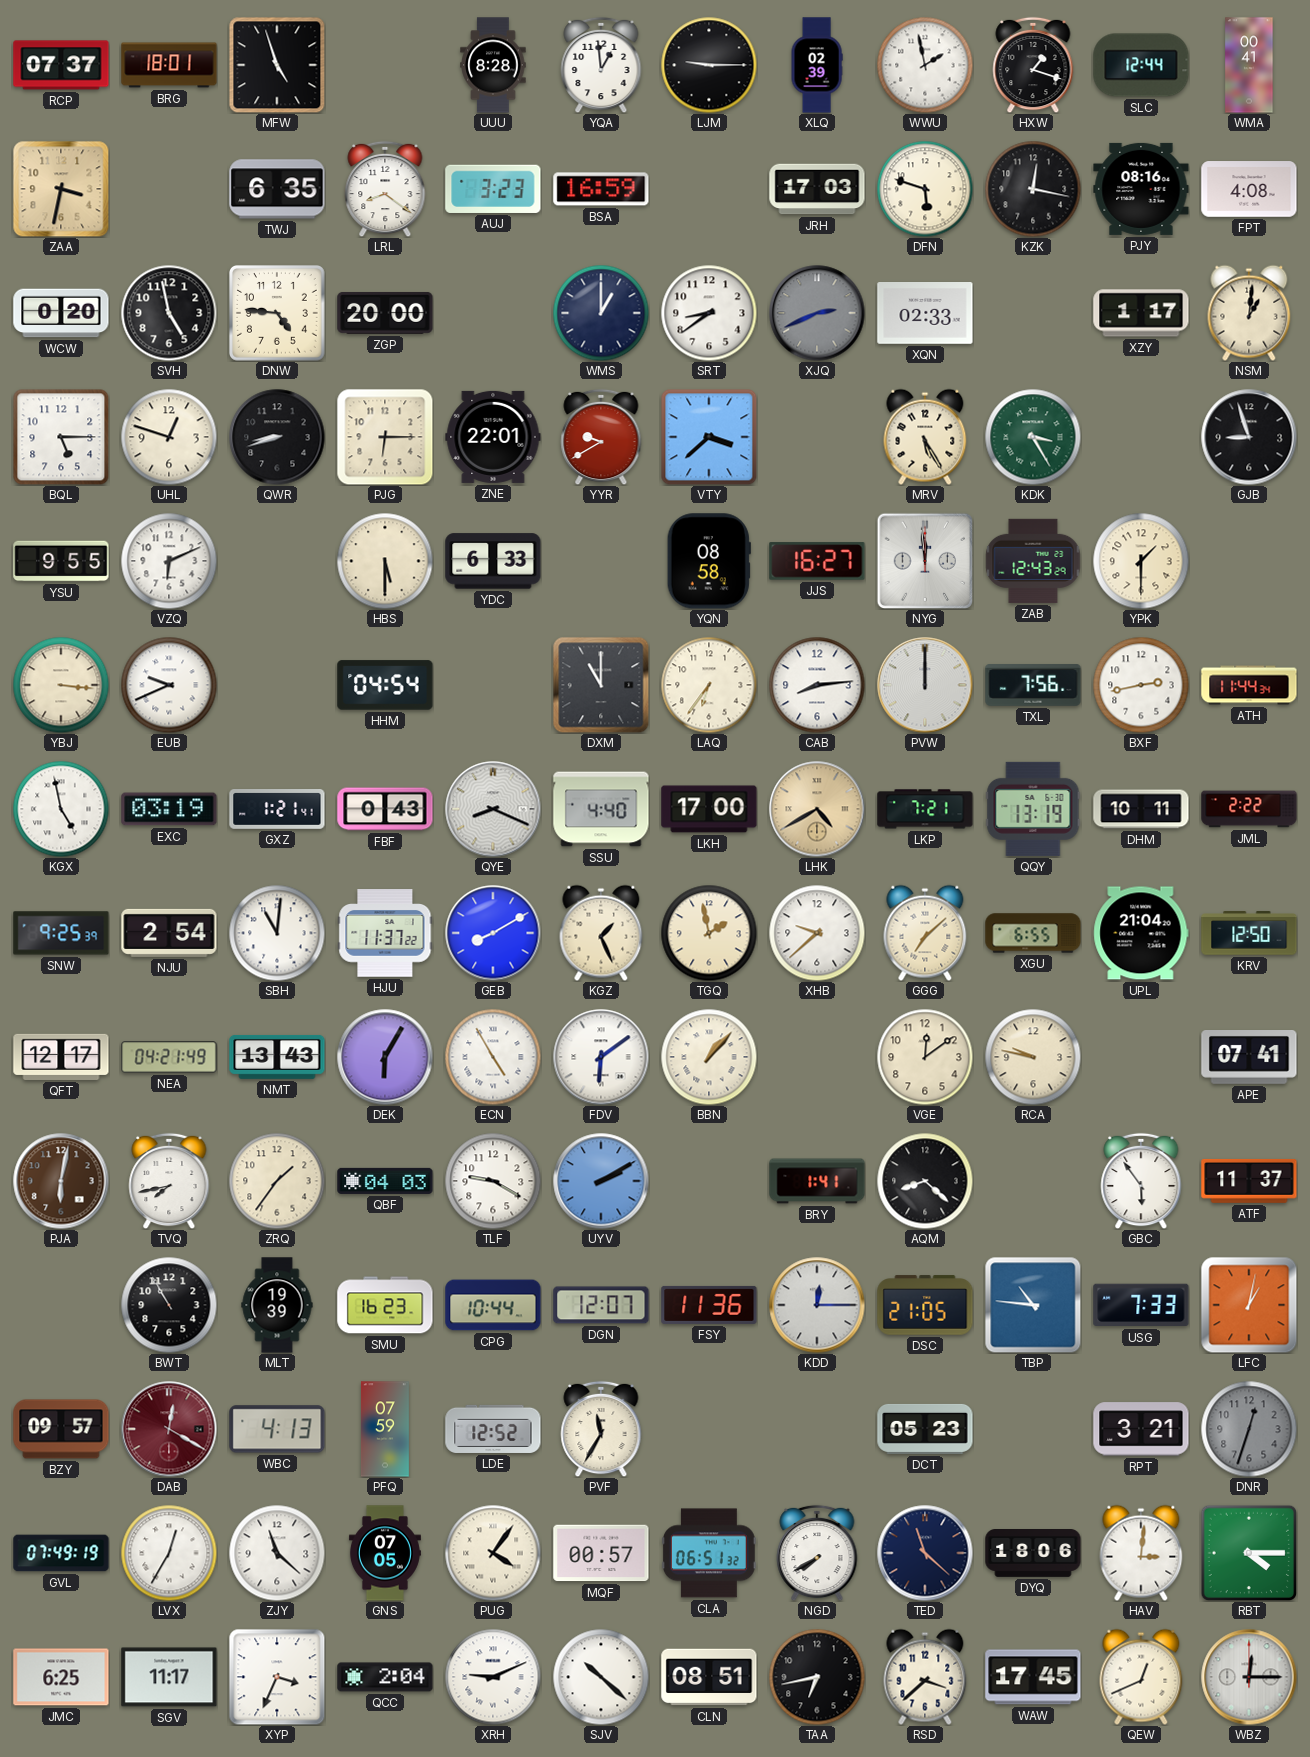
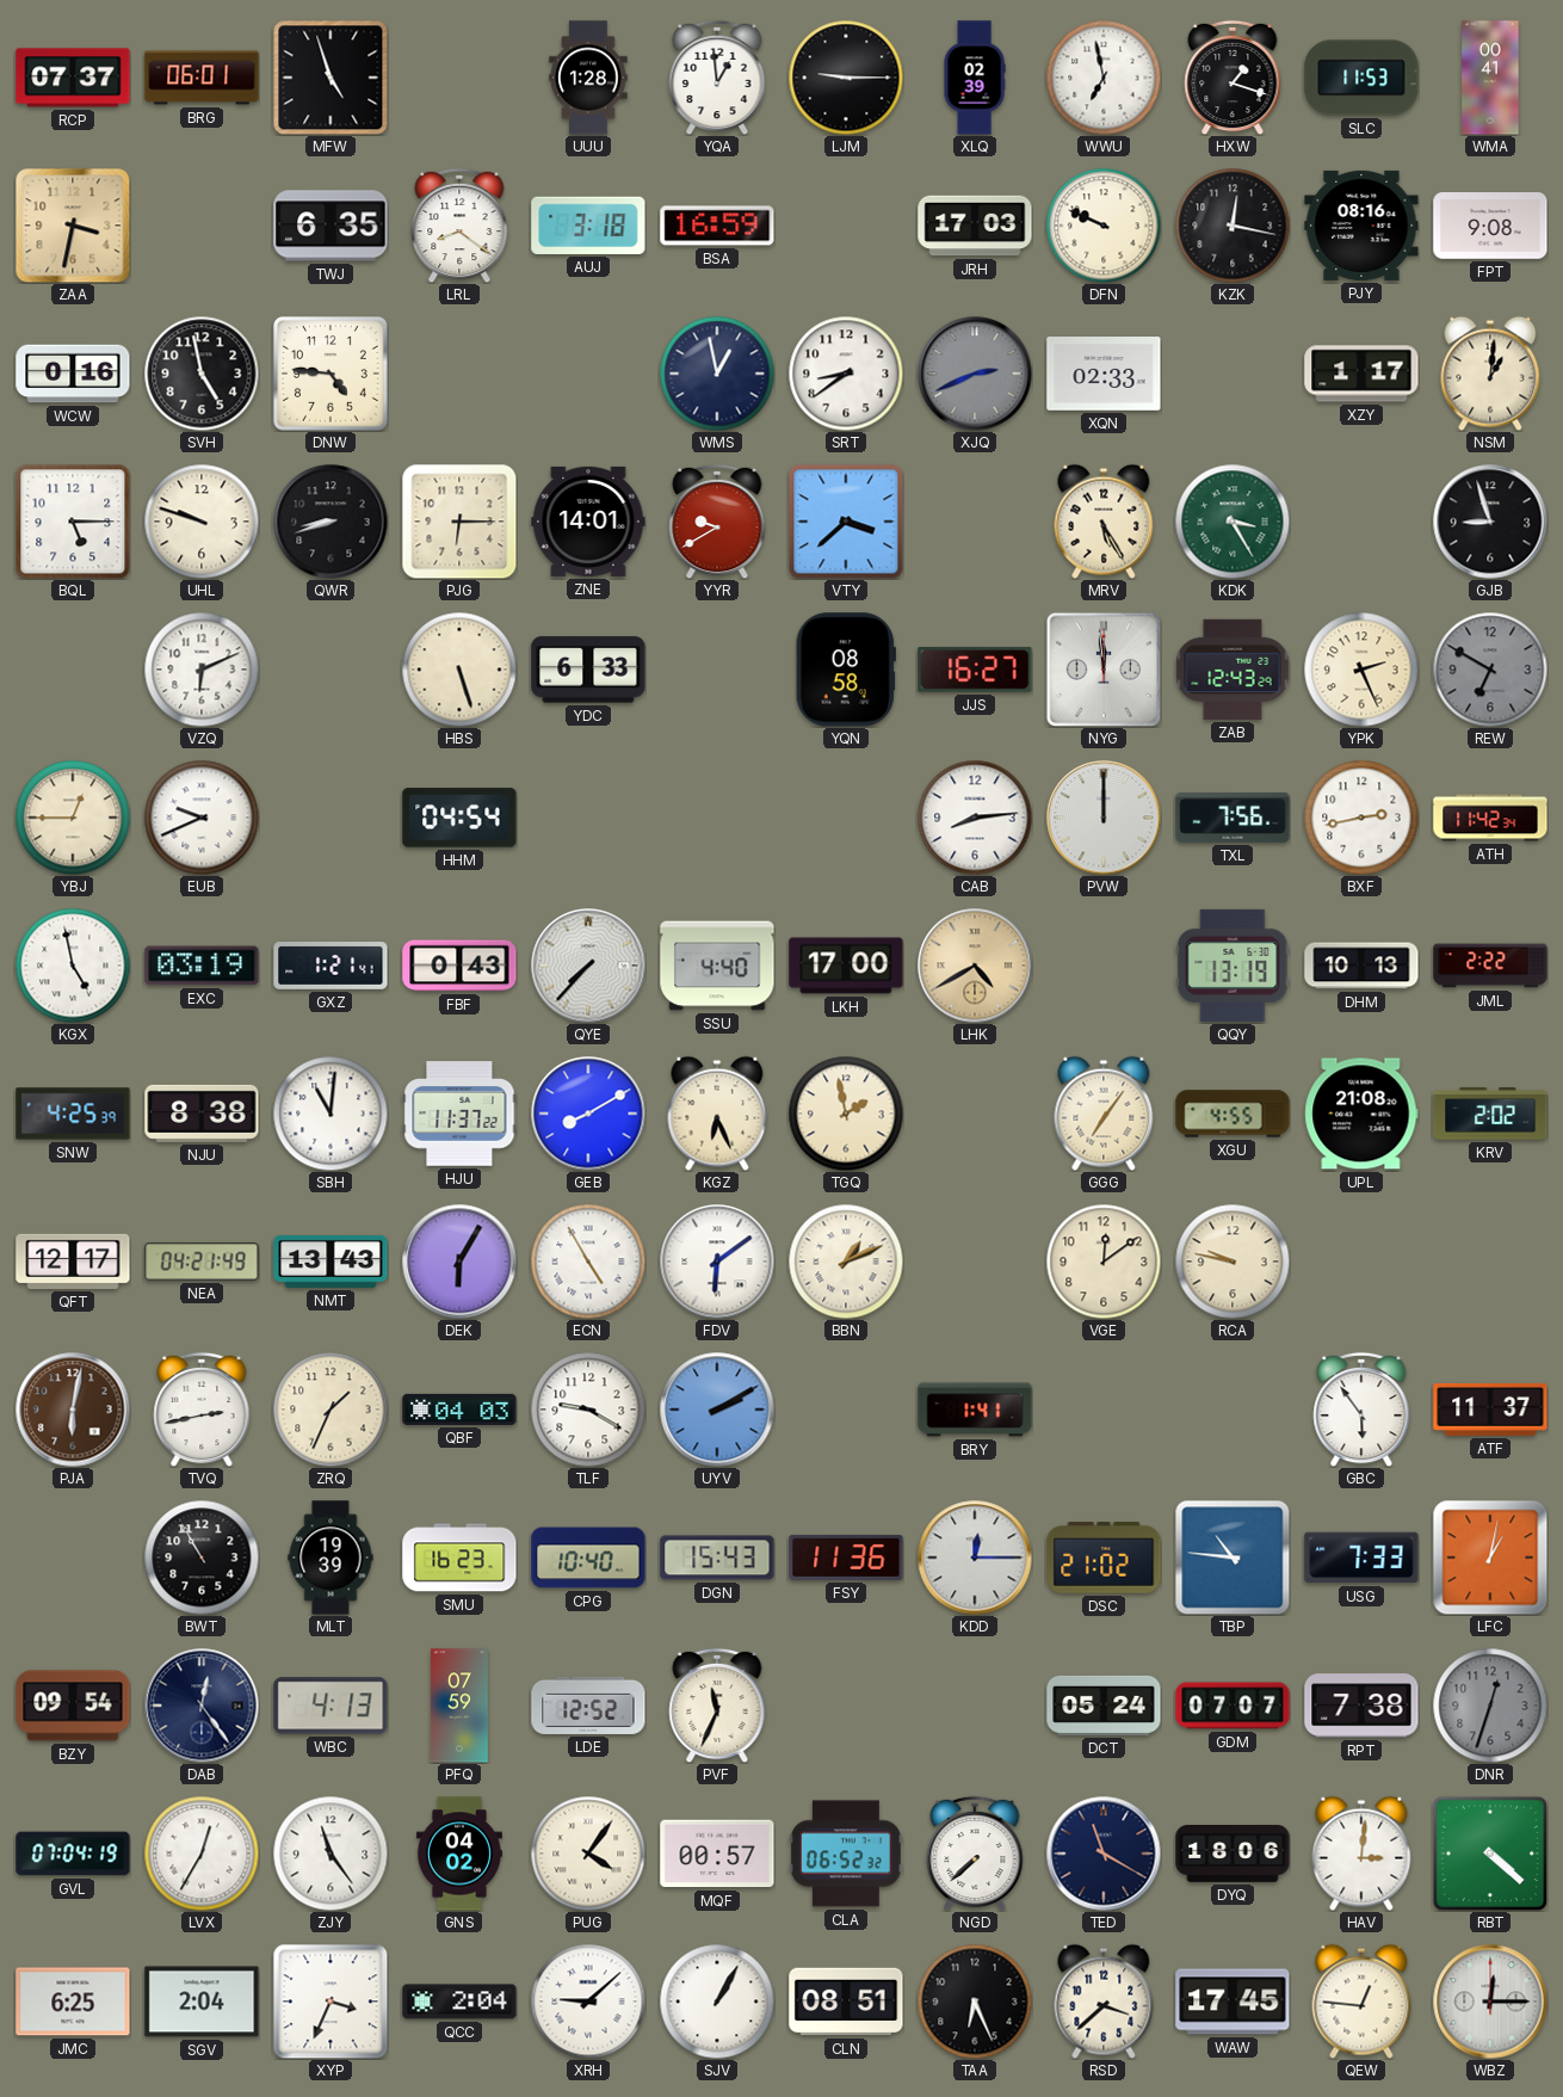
BRG: 18:01 -> 06:01
UUU: 8:28 -> 1:28
WWU: 1:58 -> 6:58
SLC: 12:44 -> 11:53
AUJ: 3:23 -> 3:18
DFN: 5:48 -> 9:49
FPT: 4:08 -> 9:08
WCW: 0:20 -> 0:16
ZGP: 20:00 -> none
WMS: 1:00 -> 12:58
UHL: 12:48 -> 9:48
ZNE: 22:01 -> 14:01
YSU: 9:55 -> none
HBS: 5:30 -> 5:27
YPK: 1:30 -> 2:26
REW: none -> 6:50
YBJ: 3:16 -> 12:45
DXM: 11:00 -> none
LAQ: 6:36 -> none
ATH: 11:44 -> 11:42
QYE: 8:19 -> 7:37
LKP: 7:21 -> none
DHM: 10:11 -> 10:13
SNW: 9:25 -> 4:25
NJU: 2:54 -> 8:38
KGZ: 1:26 -> 6:26
XHB: 9:38 -> none
GGG: 7:08 -> 7:06
XGU: 6:55 -> 4:55
UPL: 21:04 -> 21:08
KRV: 12:50 -> 2:02
BBN: 1:07 -> 1:11
APE: 07:41 -> none
TVQ: 7:43 -> 2:43
ZRQ: 1:36 -> 1:34
AQM: 8:22 -> none
CPG: 10:44 -> 10:40
DGN: 12:07 -> 15:43
DSC: 21:05 -> 21:02
BZY: 09:57 -> 09:54
DAB: 12:20 -> 12:24
DAB dial: burgundy -> navy
PVF: 11:35 -> 11:34
DCT: 05:23 -> 05:24
GDM: none -> 07:07
RPT: 3:21 -> 7:38
GVL: 07:49 -> 07:04
ZJY: 11:22 -> 11:24
GNS: 07:05 -> 04:02
CLA: 06:51 -> 06:52
NGD: 7:40 -> 7:38
TED: 11:22 -> 11:20
RBT: 4:15 -> 4:22
SGV: 11:17 -> 2:04
XRH: 9:11 -> 9:08
SJV: 10:22 -> 1:05
TAA: 6:43 -> 6:26
QEW: 12:41 -> 12:46
